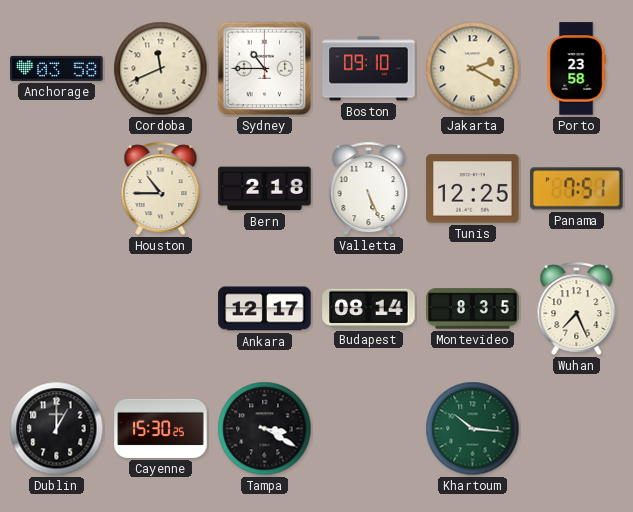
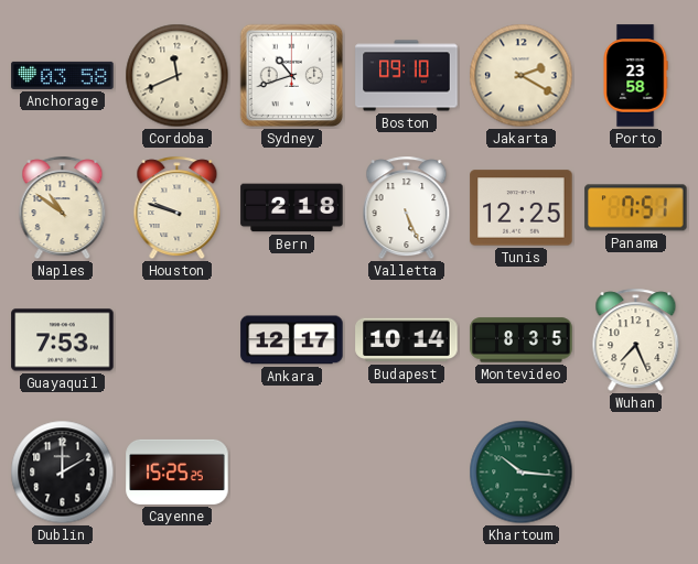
Sydney: 10:45 -> 10:42
Naples: none -> 10:51
Houston: 10:45 -> 9:48
Guayaquil: none -> 7:53
Budapest: 08:14 -> 10:14
Dublin: 1:00 -> 2:00
Cayenne: 15:30 -> 15:25
Tampa: 3:20 -> none
